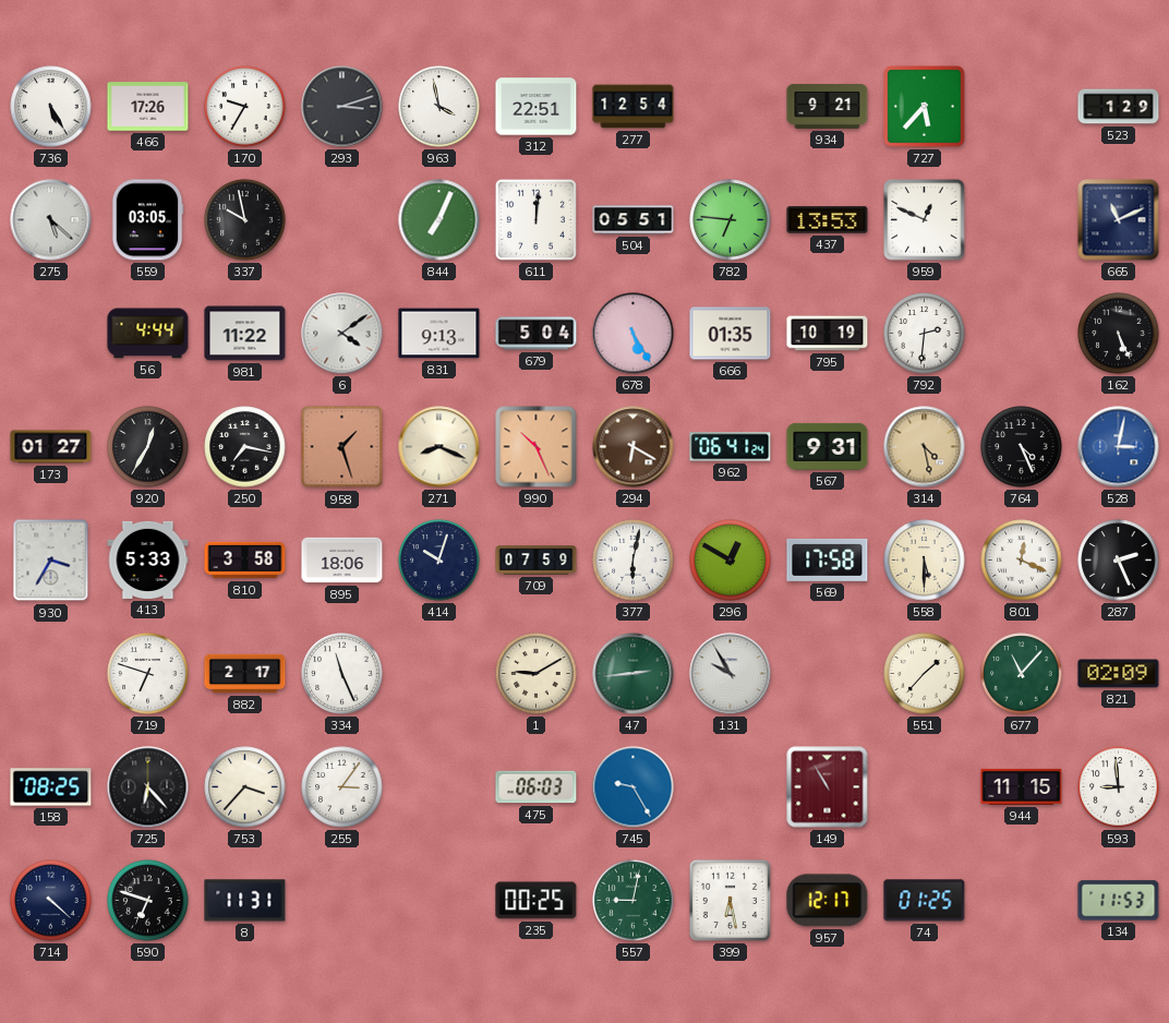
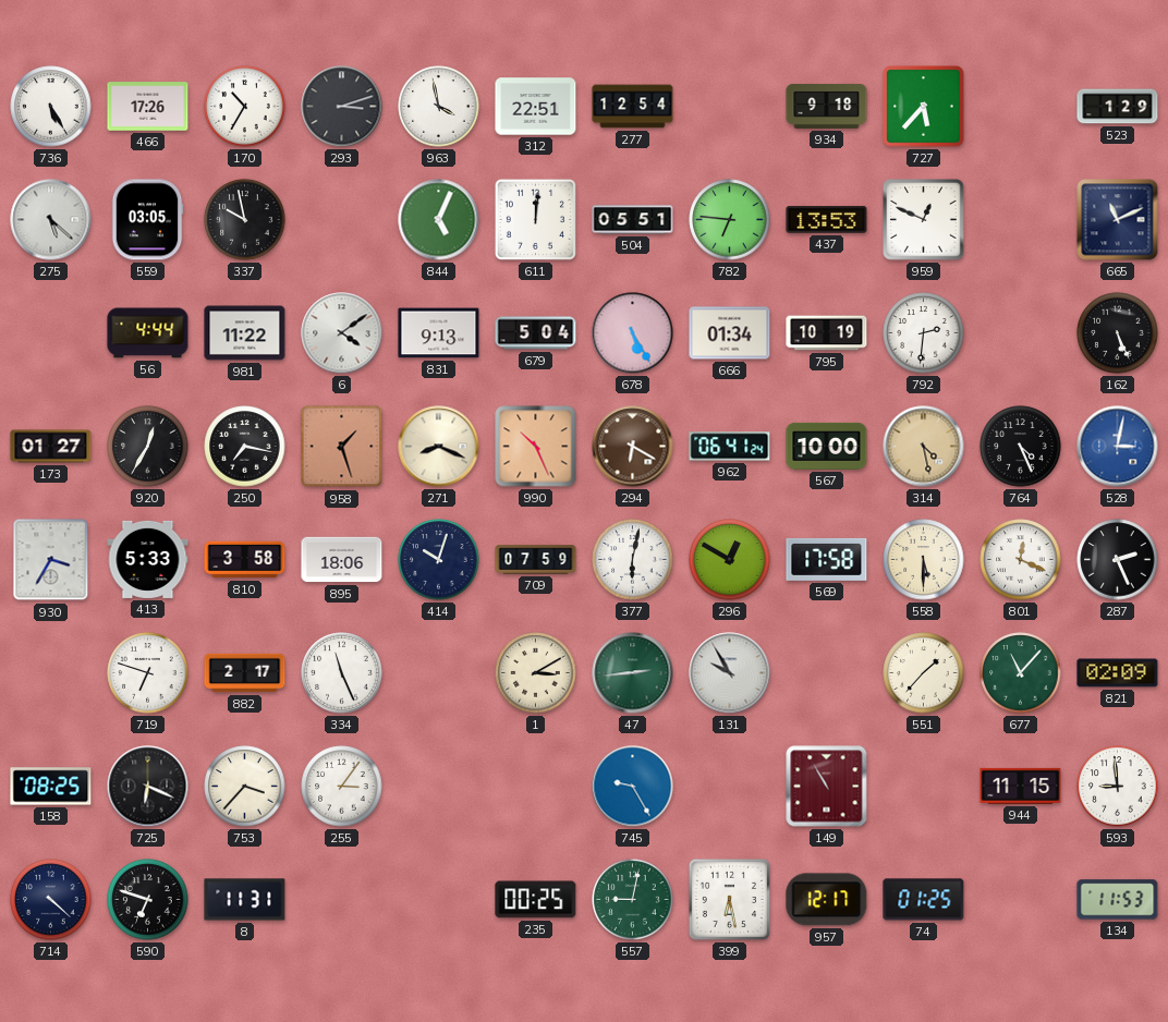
170: 9:35 -> 10:35
934: 9:21 -> 9:18
844: 7:04 -> 5:04
666: 01:35 -> 01:34
567: 9:31 -> 10:00
1: 9:10 -> 3:10
725: 6:23 -> 6:19
475: 06:03 -> none
